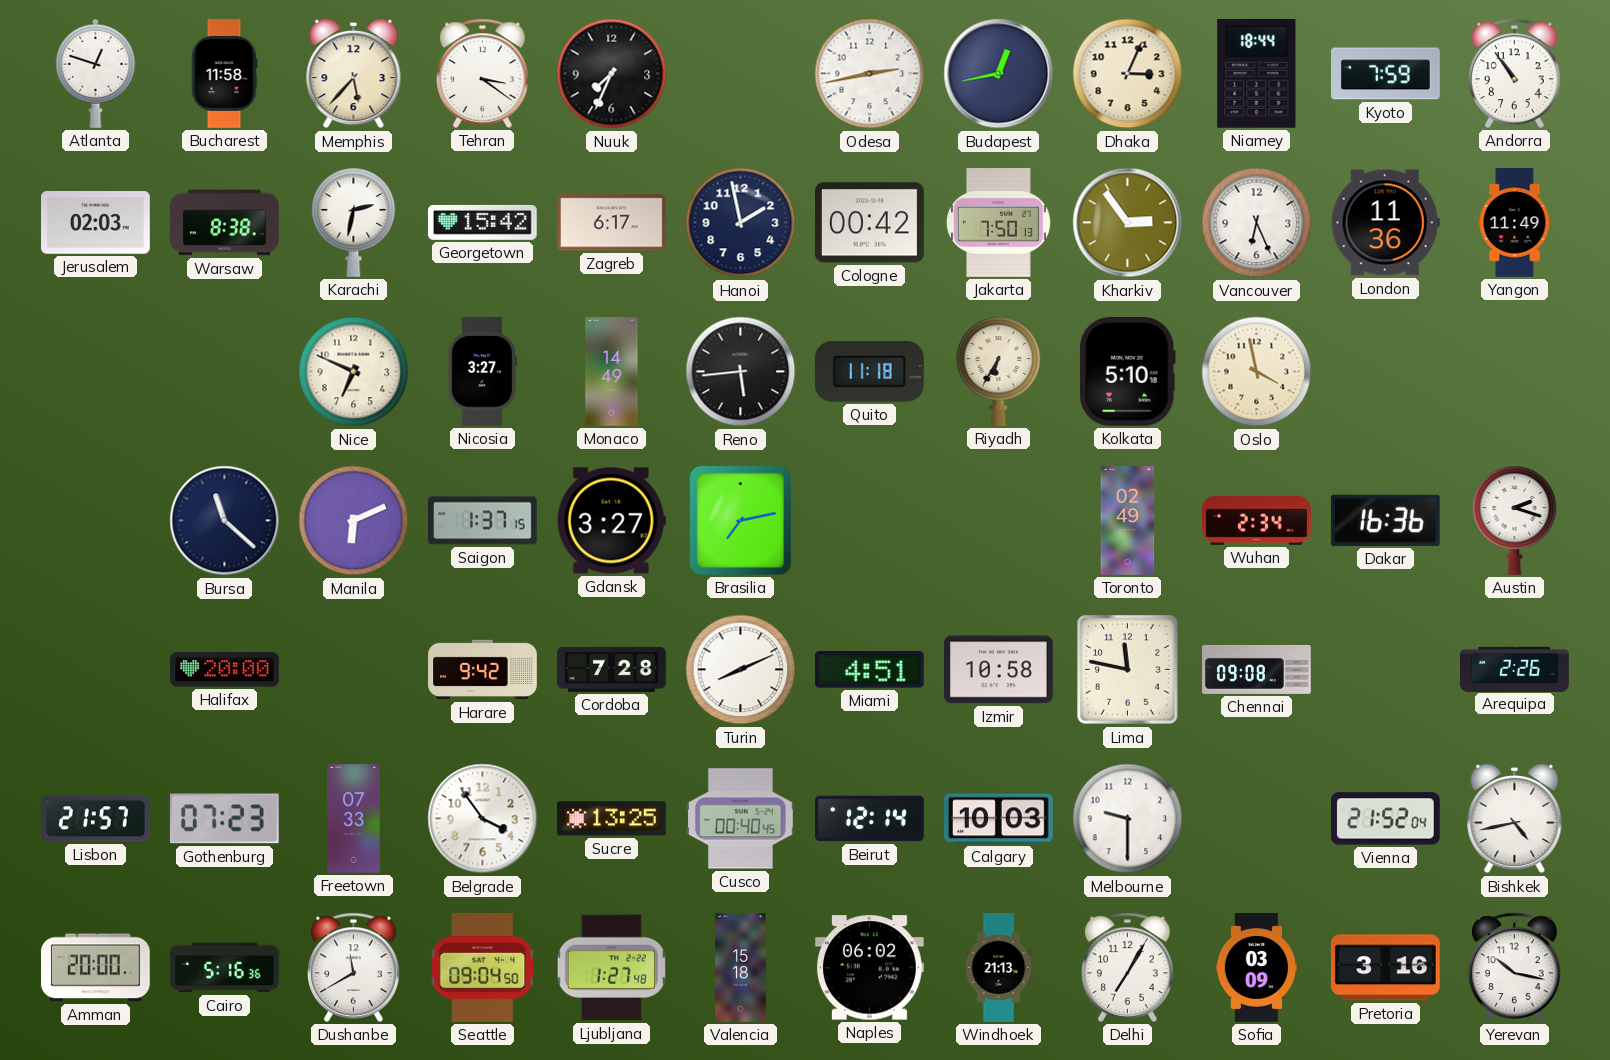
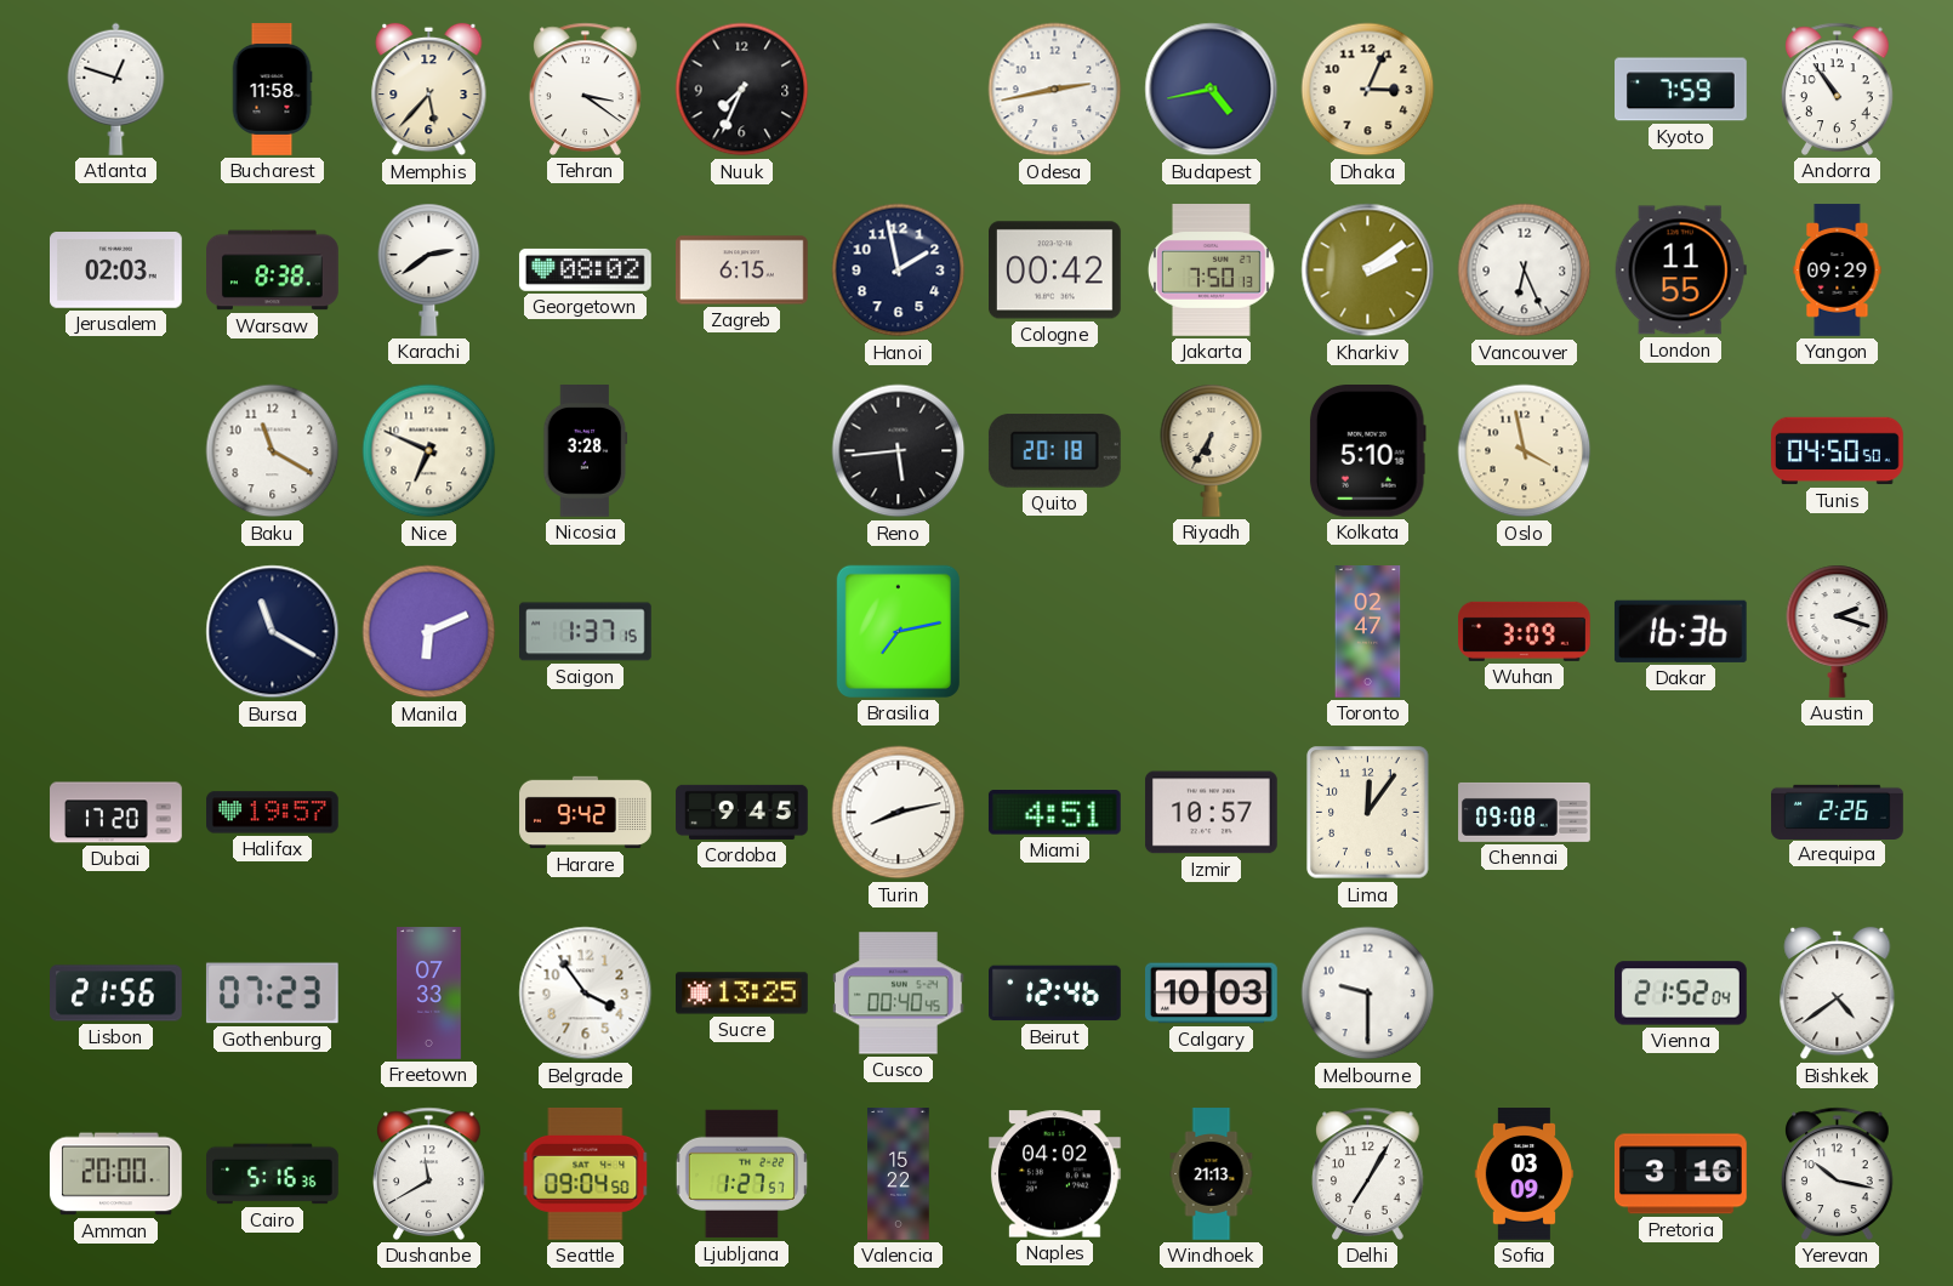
Budapest: 12:43 -> 4:43
Niamey: 18:44 -> none
Karachi: 2:32 -> 2:39
Georgetown: 15:42 -> 08:02
Zagreb: 6:17 -> 6:15
Kharkiv: 2:54 -> 2:09
London: 11:36 -> 11:55
Yangon: 11:49 -> 09:29
Baku: none -> 11:20
Nicosia: 3:27 -> 3:28
Monaco: 14:49 -> none
Quito: 11:18 -> 20:18
Tunis: none -> 04:50
Bursa: 11:22 -> 11:20
Gdansk: 3:27 -> none
Toronto: 02:49 -> 02:47
Wuhan: 2:34 -> 3:09
Dubai: none -> 17:20
Halifax: 20:00 -> 19:57
Cordoba: 7:28 -> 9:45
Turin: 8:11 -> 8:13
Izmir: 10:58 -> 10:57
Lima: 11:47 -> 12:06
Lisbon: 21:57 -> 21:56
Beirut: 12:14 -> 12:46
Bishkek: 4:43 -> 4:39
Ljubljana: 1:27:48 -> 1:27:57
Valencia: 15:18 -> 15:22
Naples: 06:02 -> 04:02
